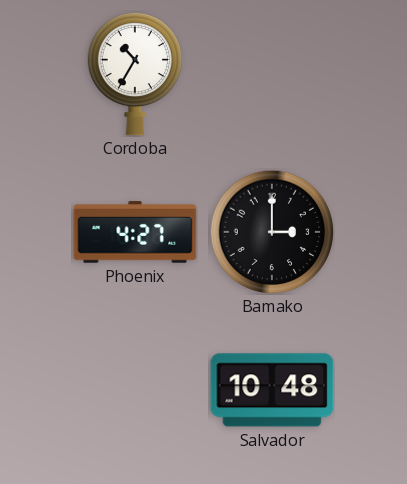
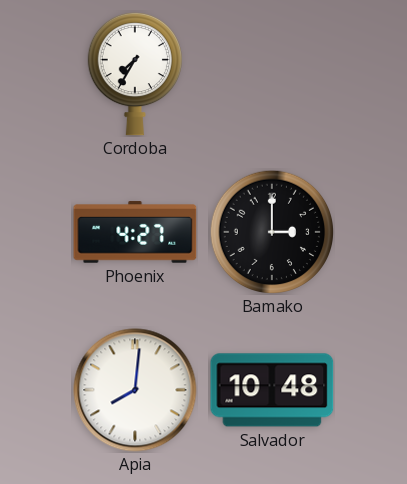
Cordoba: 10:35 -> 7:35
Apia: none -> 8:01
